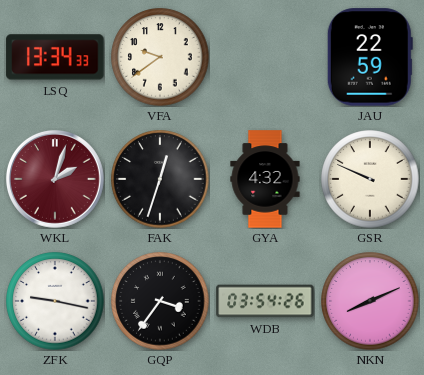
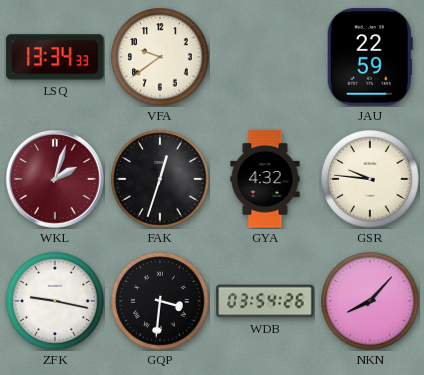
GSR: 9:49 -> 9:46
GQP: 3:36 -> 3:31
NKN: 8:11 -> 8:07
